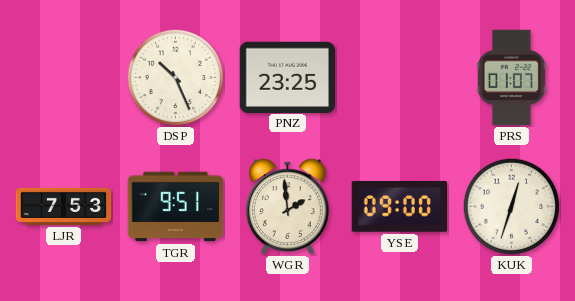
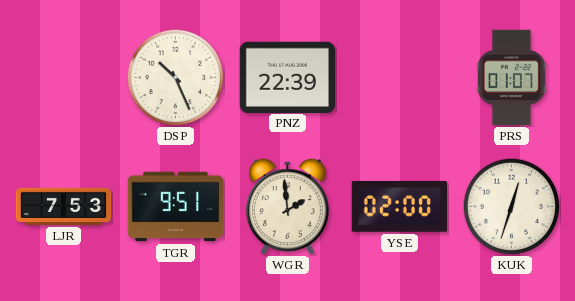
PNZ: 23:25 -> 22:39
YSE: 09:00 -> 02:00
